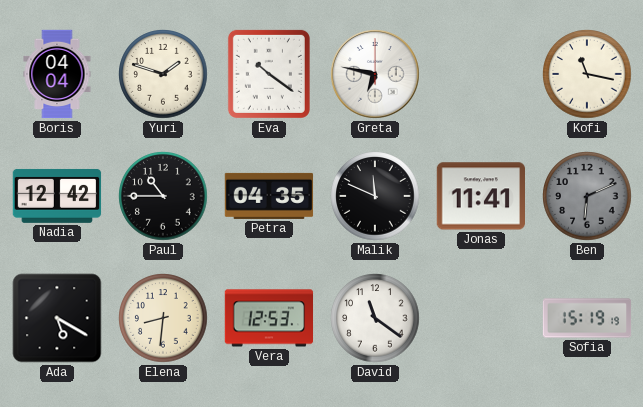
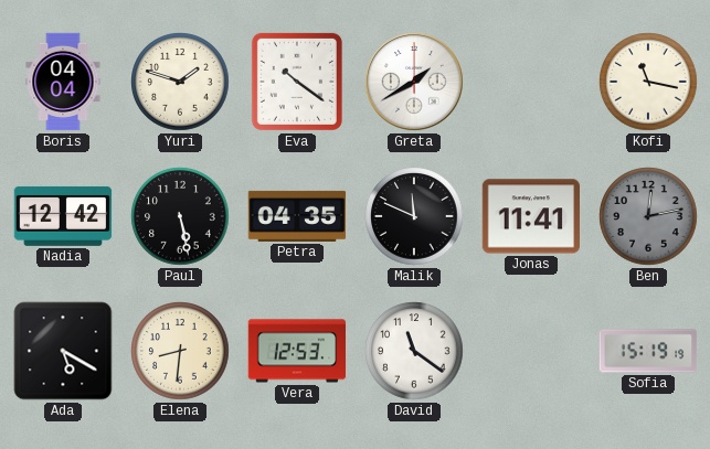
Greta: 6:47 -> 1:40
Paul: 10:45 -> 5:28
Ben: 6:11 -> 12:13
